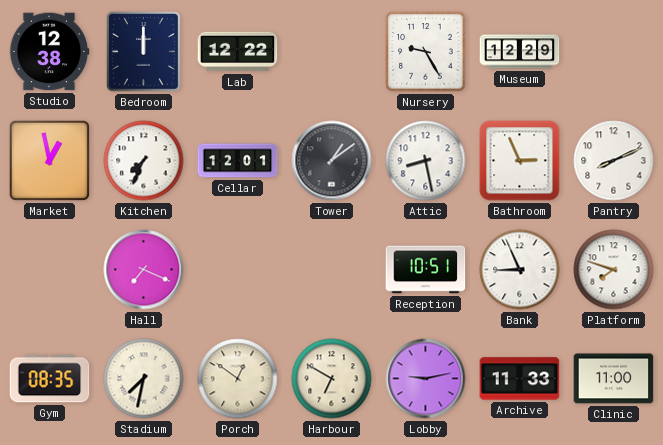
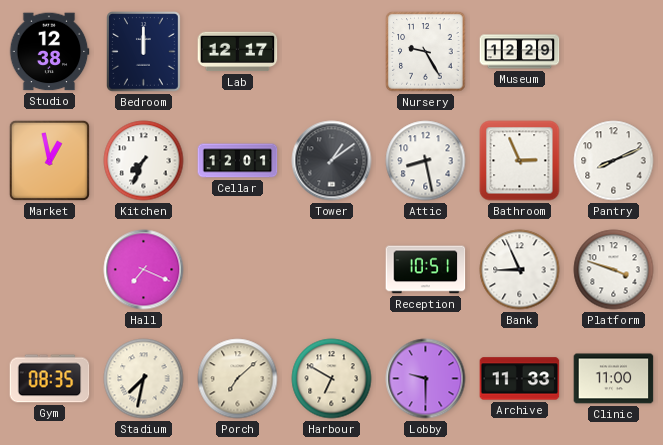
Lab: 12:22 -> 12:17
Platform: 7:48 -> 3:48
Porch: 12:51 -> 7:08
Lobby: 9:13 -> 9:30
